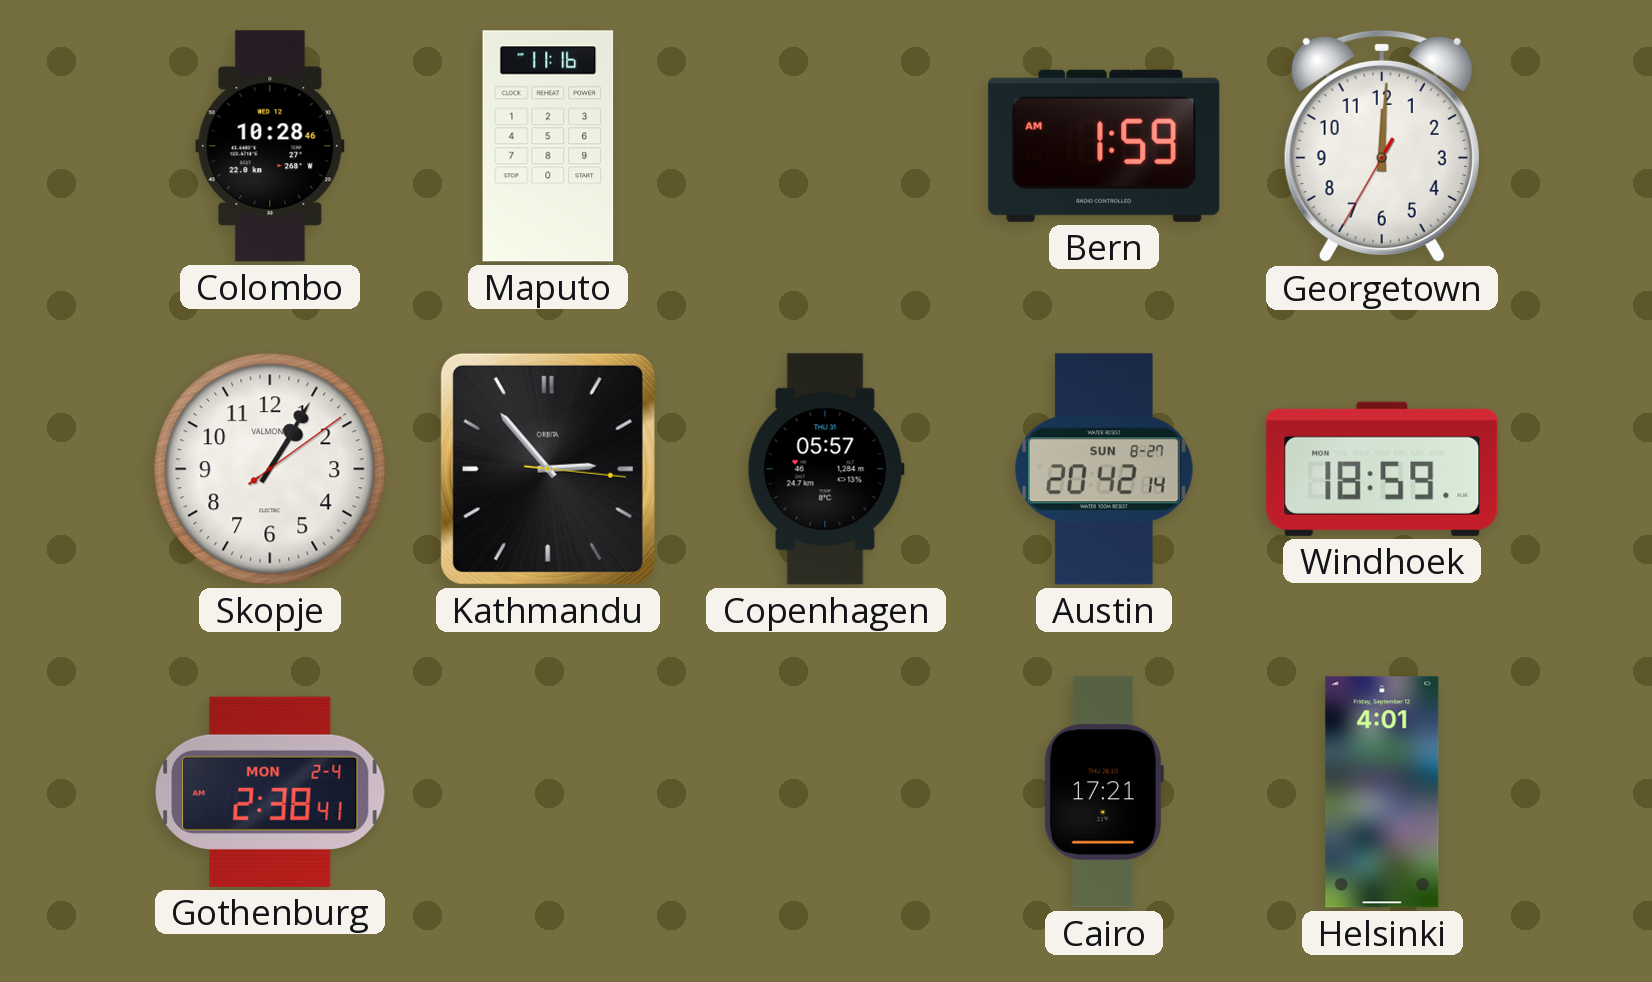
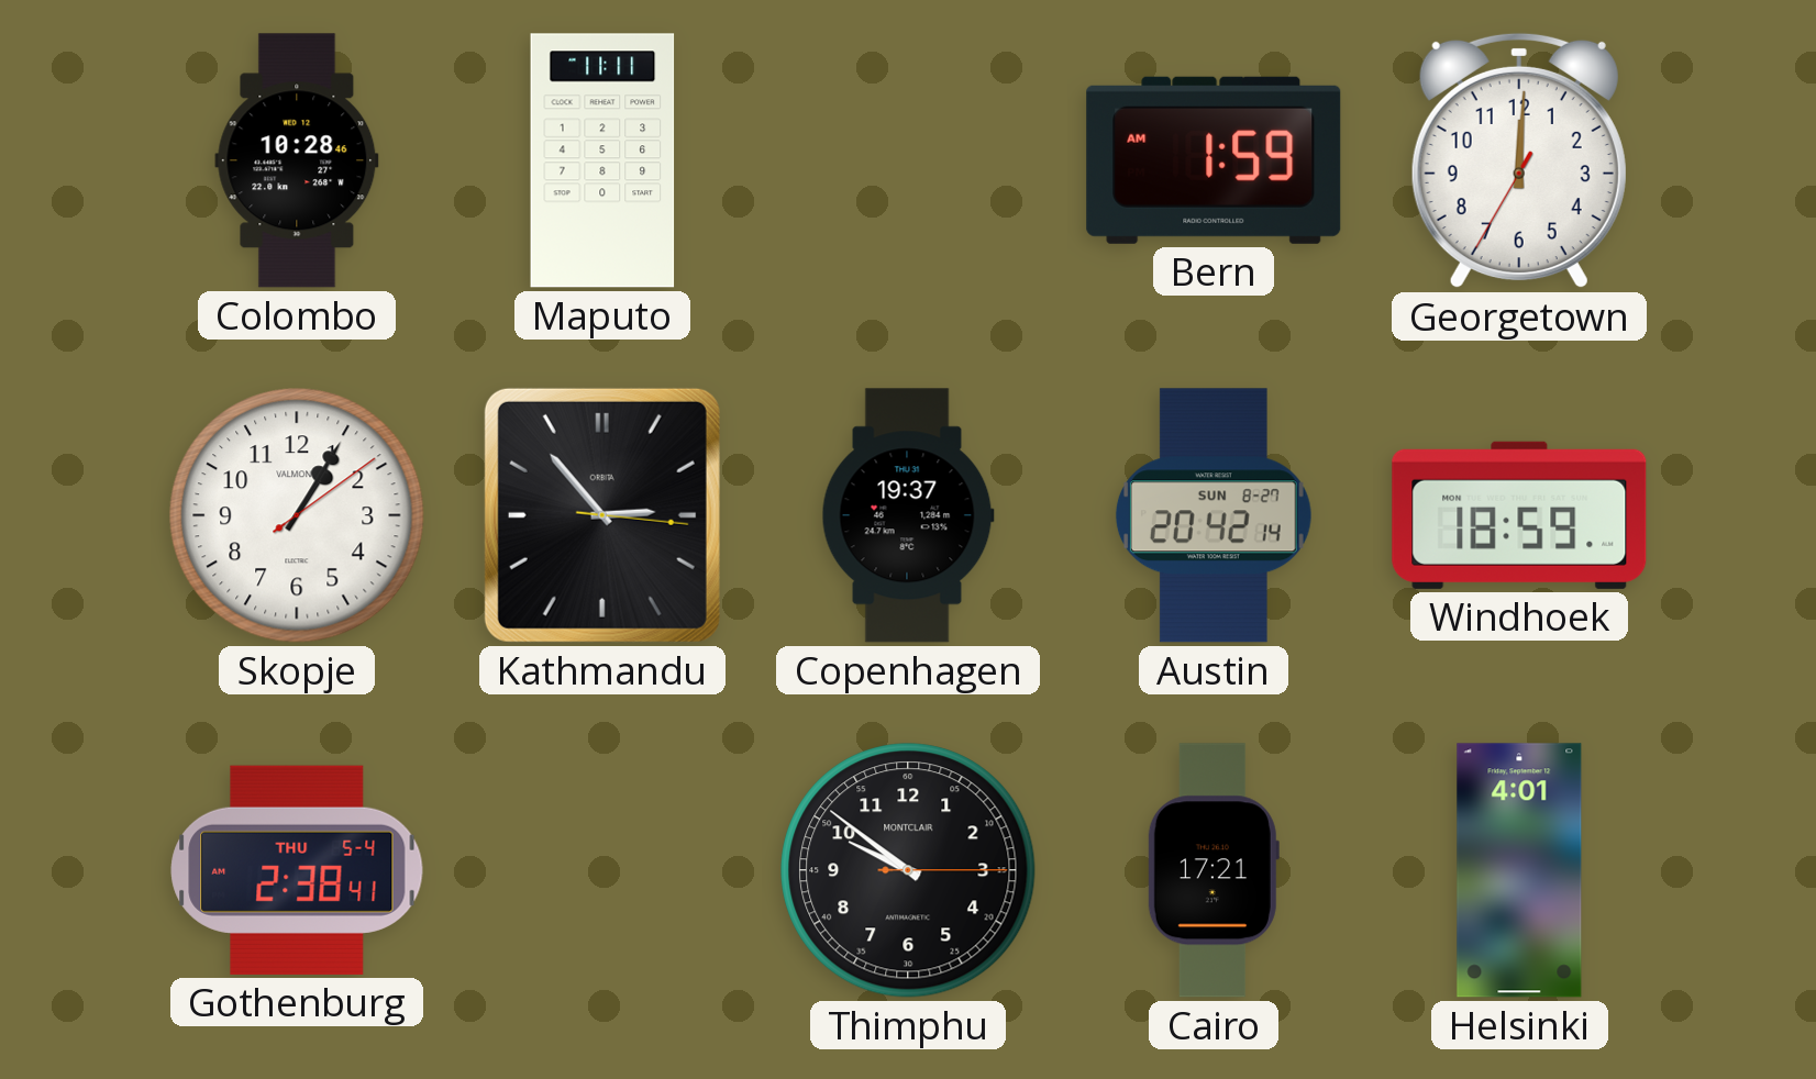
Maputo: 11:16 -> 11:11
Copenhagen: 05:57 -> 19:37
Gothenburg date: MON 2-4 -> THU 5-4
Thimphu: none -> 9:51
